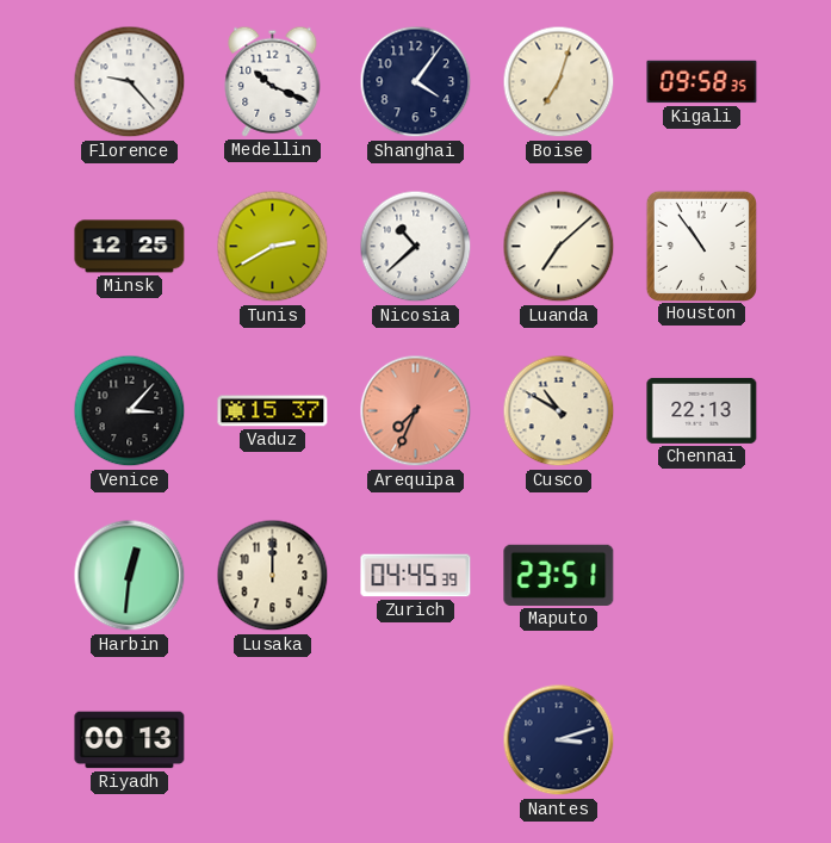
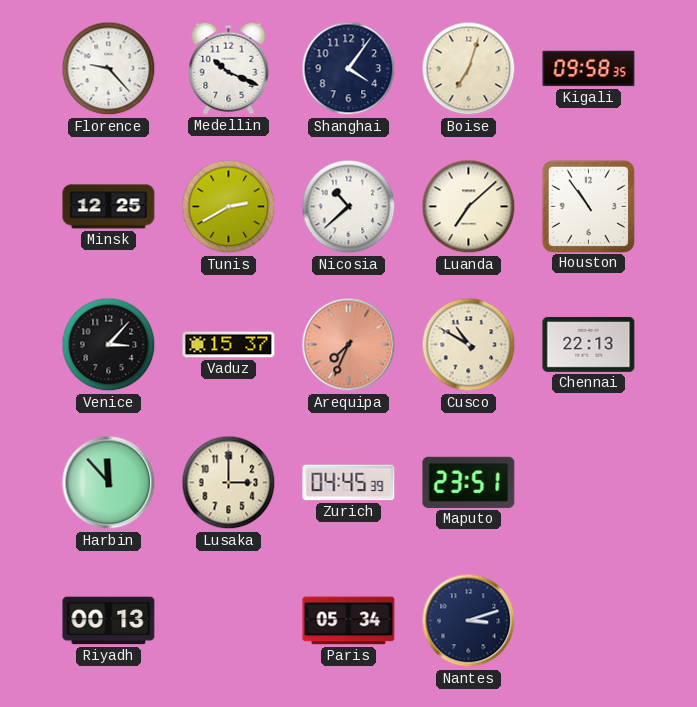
Harbin: 12:31 -> 11:53
Lusaka: 12:00 -> 3:00
Paris: none -> 05:34
